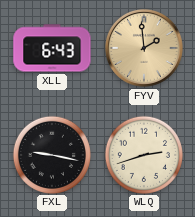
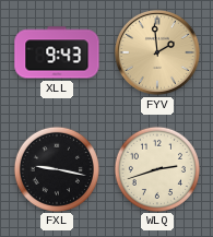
XLL: 6:43 -> 9:43
